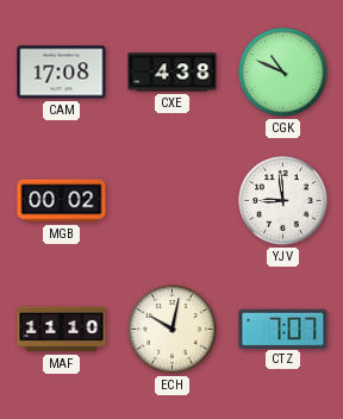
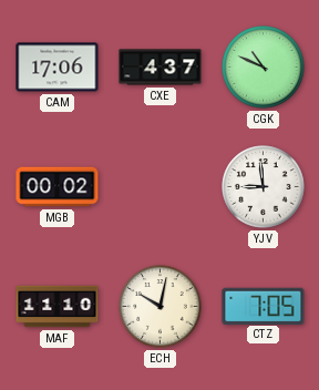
CAM: 17:08 -> 17:06
CXE: 4:38 -> 4:37
CTZ: 7:07 -> 7:05
